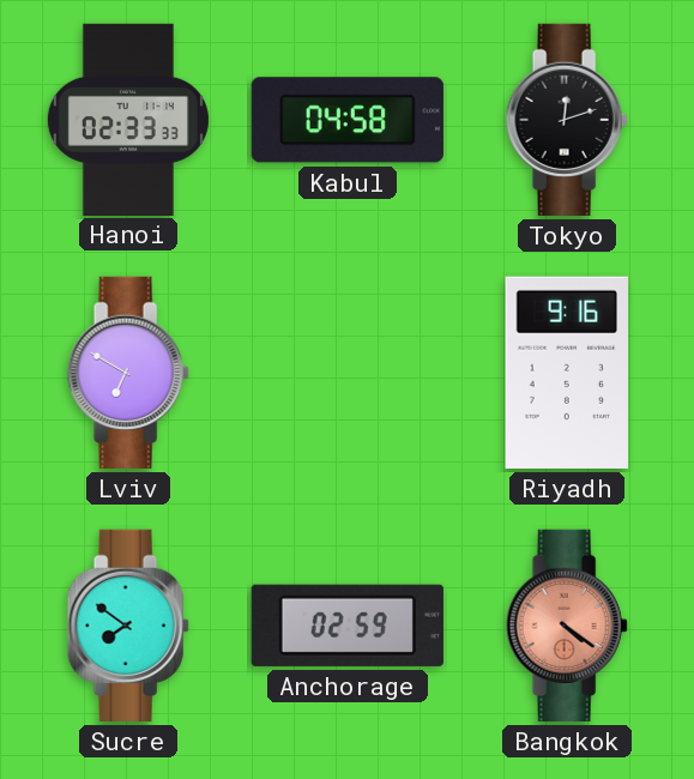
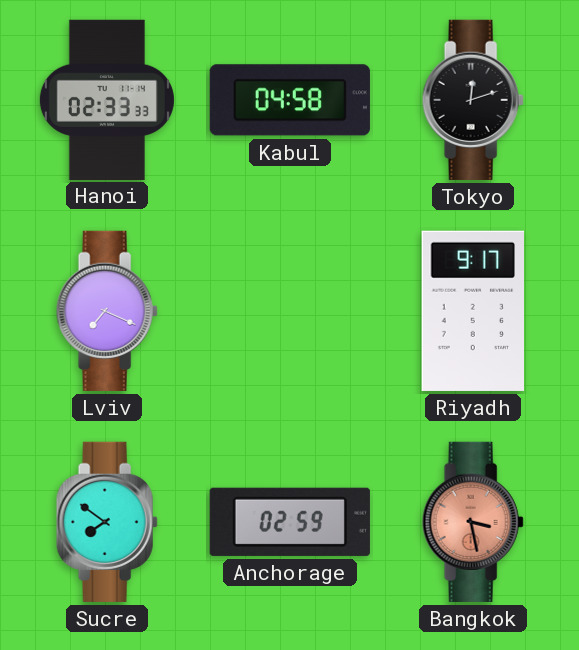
Lviv: 6:50 -> 7:19
Riyadh: 9:16 -> 9:17
Bangkok: 4:21 -> 3:28
